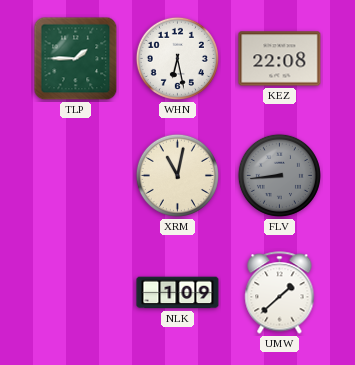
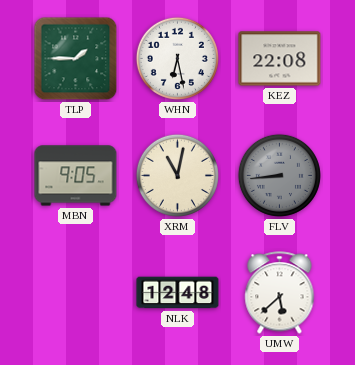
MBN: none -> 9:05
NLK: 1:09 -> 12:48
UMW: 1:38 -> 5:38
